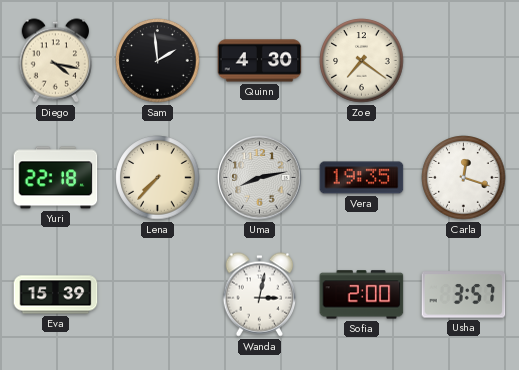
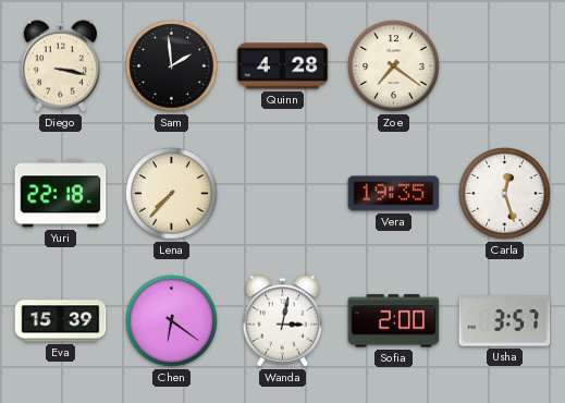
Diego: 4:17 -> 3:17
Quinn: 4:30 -> 4:28
Uma: 8:13 -> none
Carla: 12:18 -> 12:27
Chen: none -> 6:21
